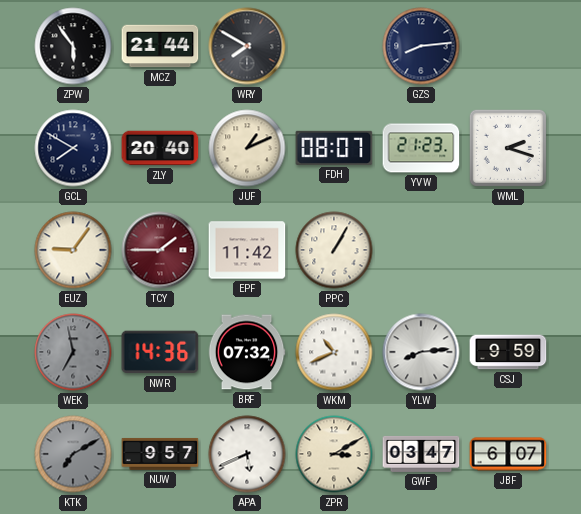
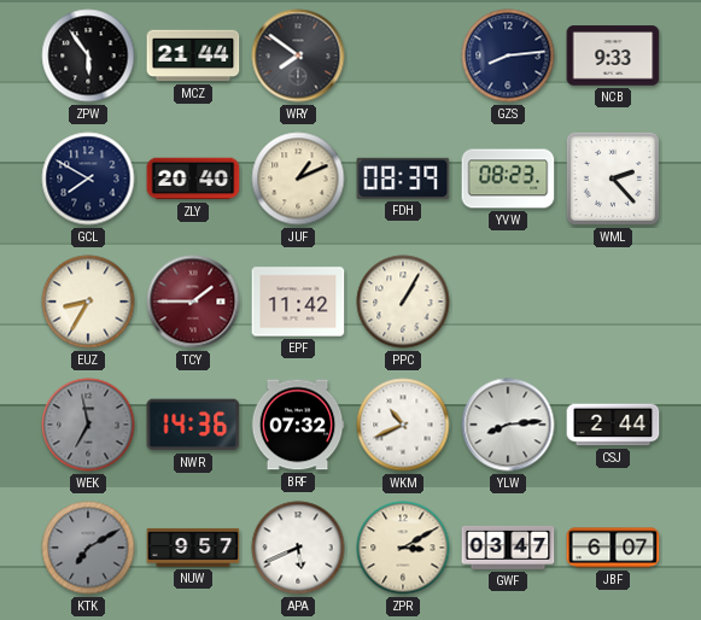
WRY: 7:50 -> 7:51
NCB: none -> 9:33
FDH: 08:07 -> 08:39
YVW: 21:23 -> 08:23
WML: 2:18 -> 2:23
EUZ: 9:06 -> 8:35
CSJ: 9:59 -> 2:44
